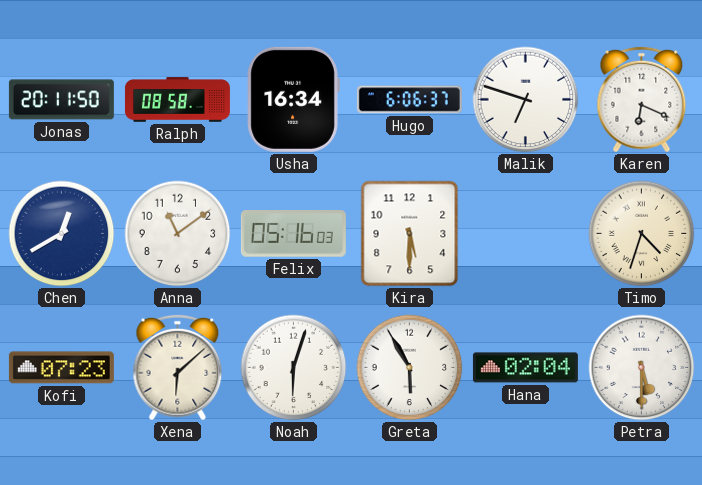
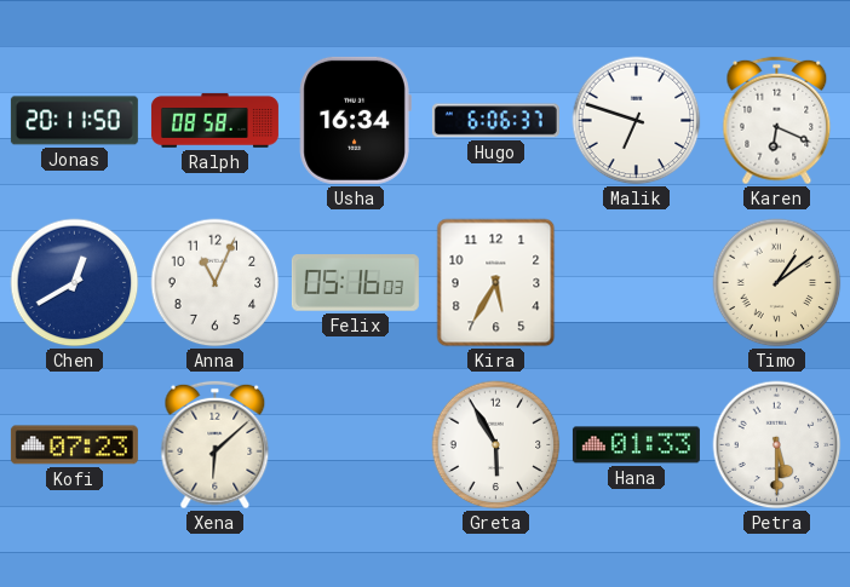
Anna: 11:09 -> 11:04
Kira: 5:30 -> 5:35
Timo: 4:33 -> 1:09
Noah: 6:03 -> none
Hana: 02:04 -> 01:33
